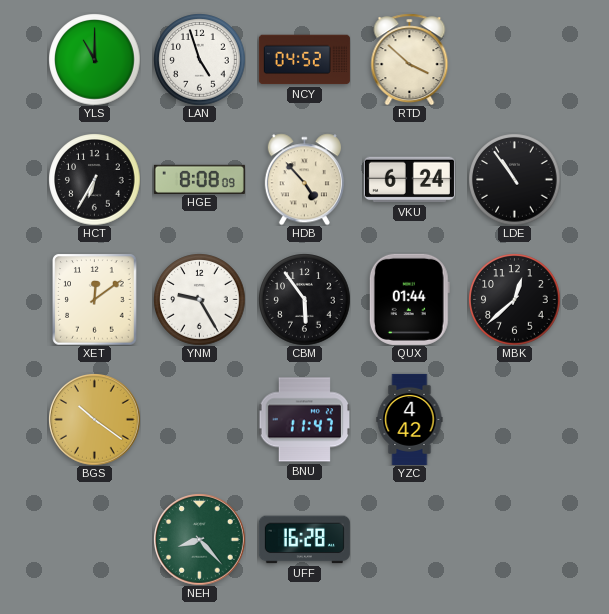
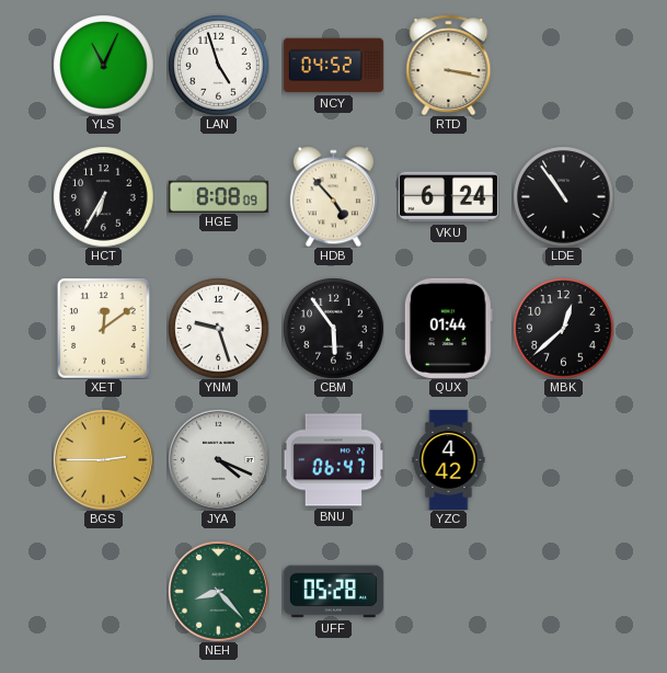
YLS: 11:00 -> 11:04
RTD: 3:52 -> 3:17
YNM: 9:25 -> 9:27
BGS: 10:21 -> 2:45
JYA: none -> 4:19
BNU: 11:47 -> 06:47
UFF: 16:28 -> 05:28
